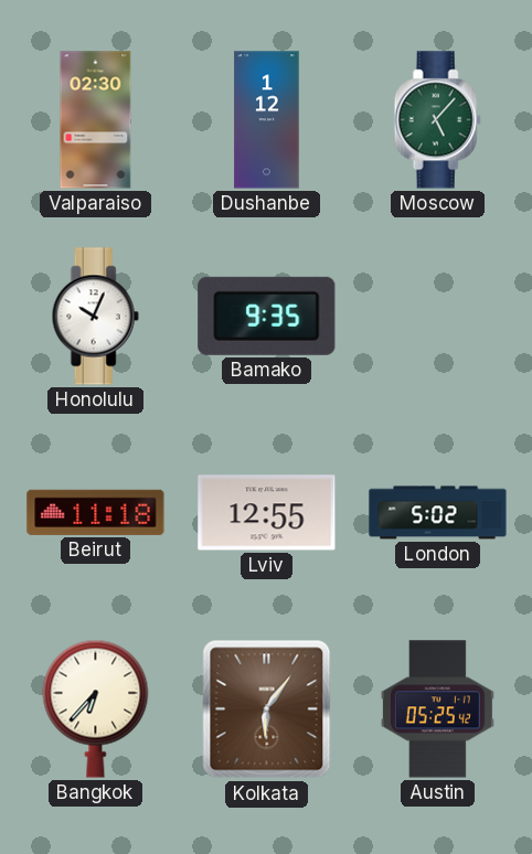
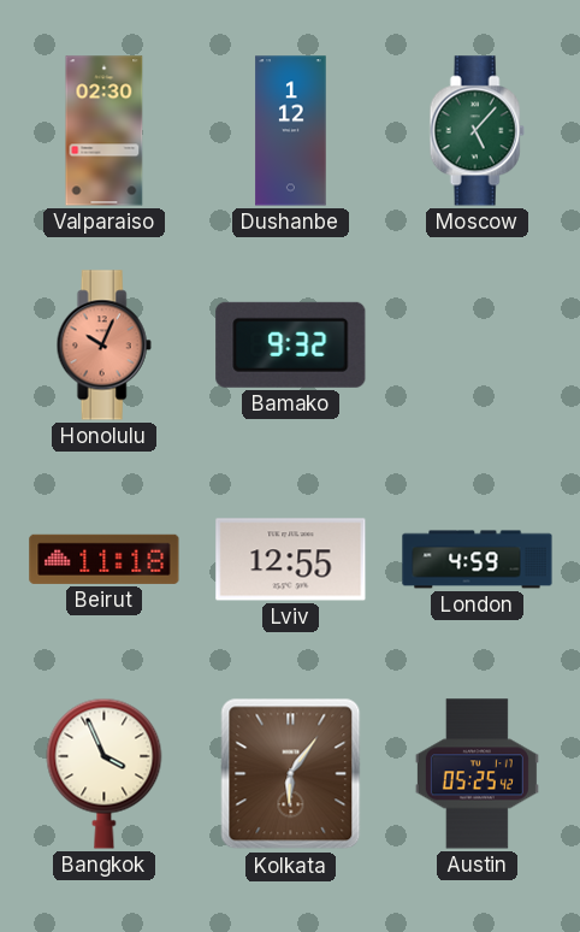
Honolulu dial: white -> salmon
Bamako: 9:35 -> 9:32
London: 5:02 -> 4:59
Bangkok: 6:37 -> 3:56
